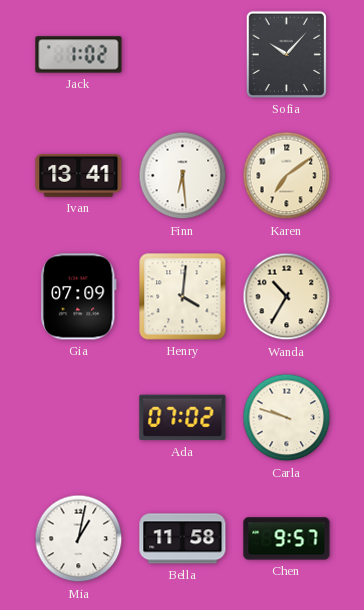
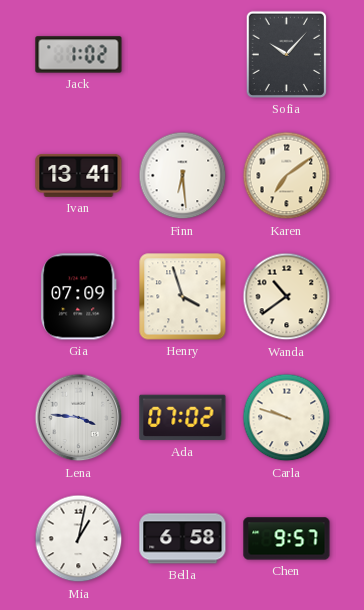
Henry: 4:01 -> 3:57
Wanda: 10:35 -> 10:39
Lena: none -> 3:46
Bella: 11:58 -> 6:58
